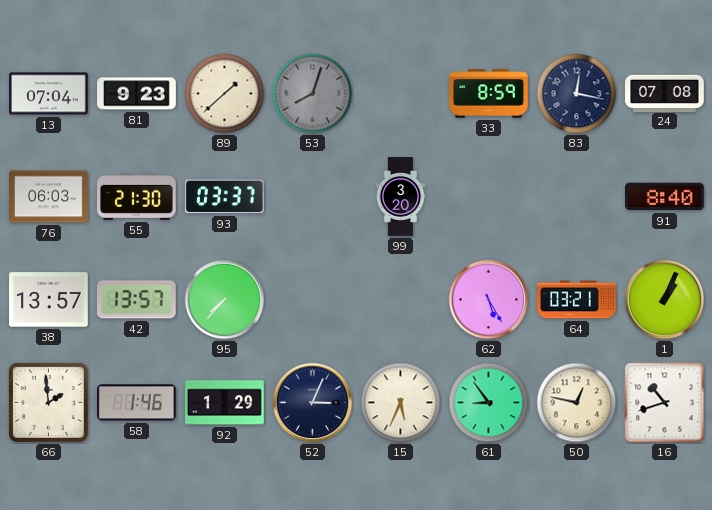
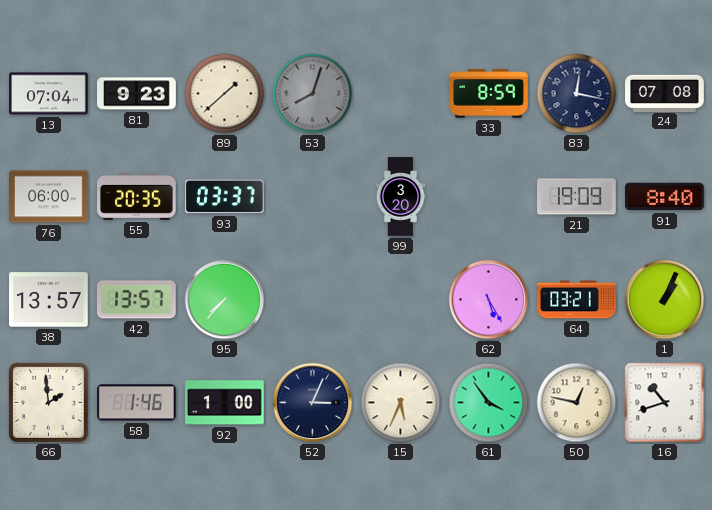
76: 06:03 -> 06:00
55: 21:30 -> 20:35
21: none -> 19:09
92: 1:29 -> 1:00
61: 8:54 -> 3:54
